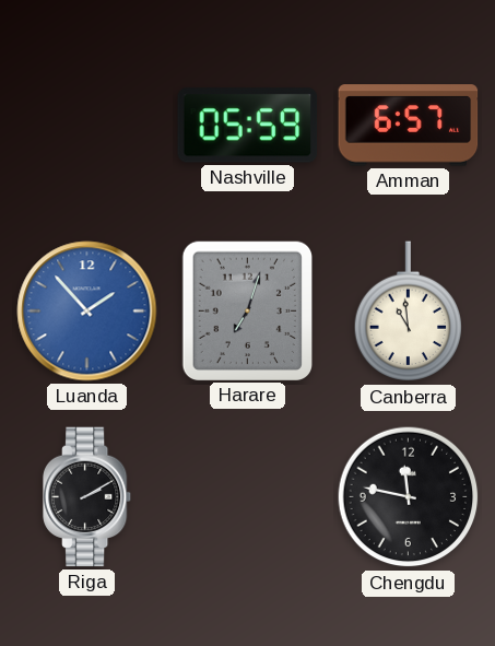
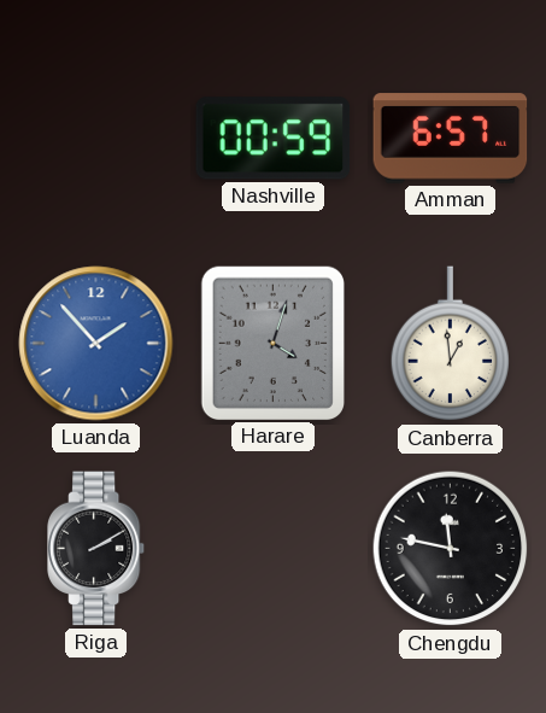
Nashville: 05:59 -> 00:59
Harare: 7:03 -> 4:03
Canberra: 10:59 -> 12:59
